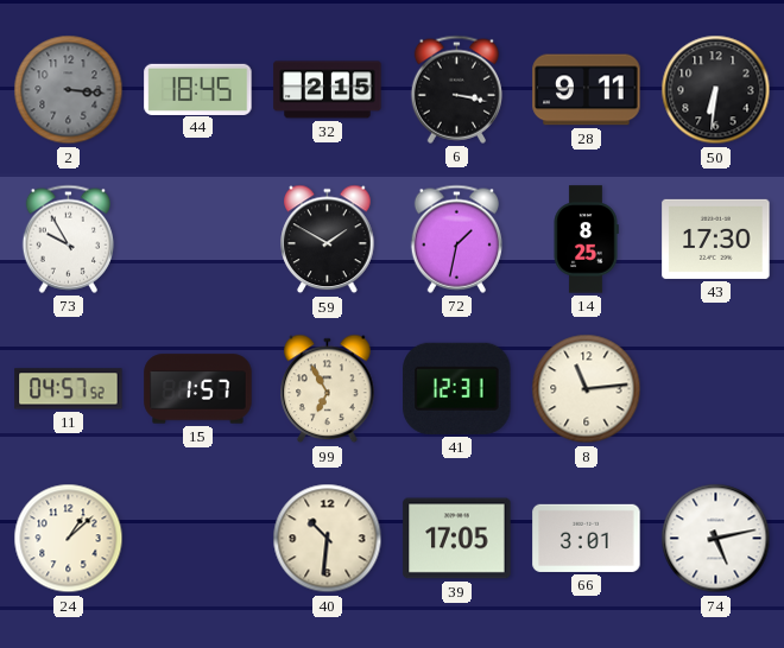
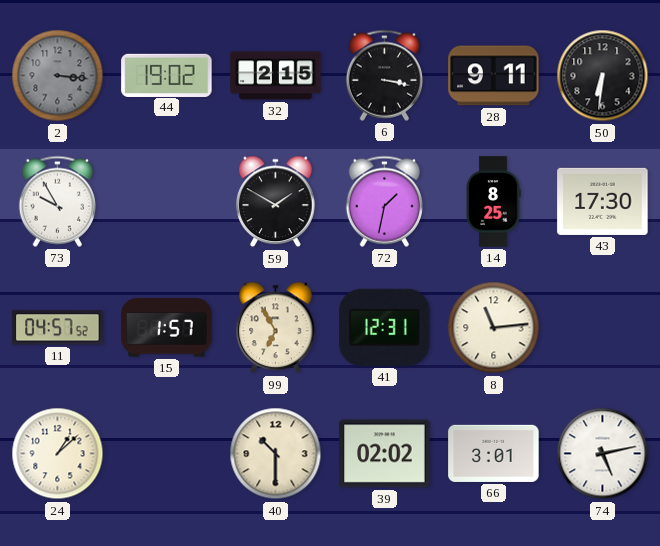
44: 18:45 -> 19:02
40: 10:31 -> 10:30
39: 17:05 -> 02:02
